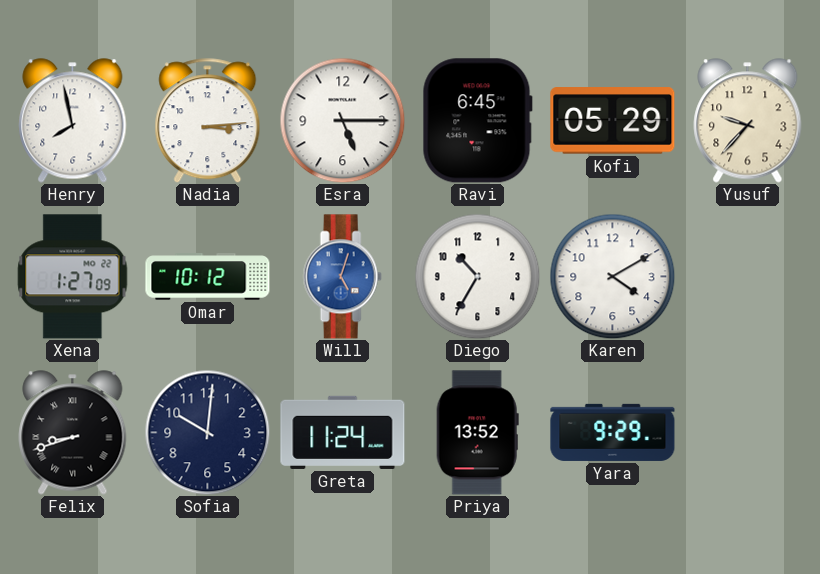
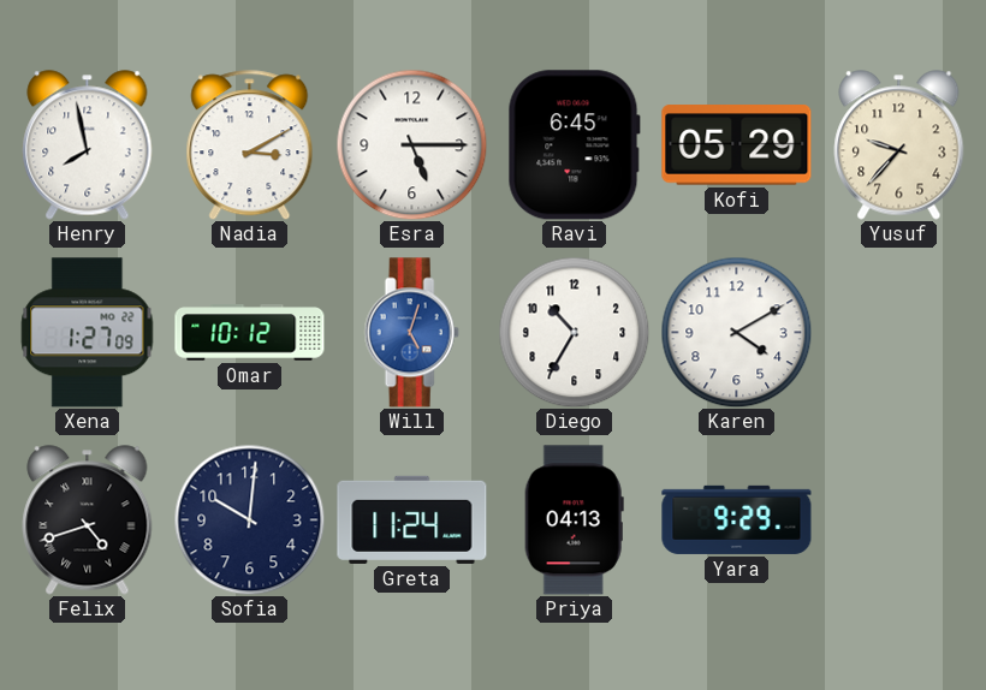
Nadia: 3:14 -> 3:10
Felix: 8:42 -> 4:42
Priya: 13:52 -> 04:13
